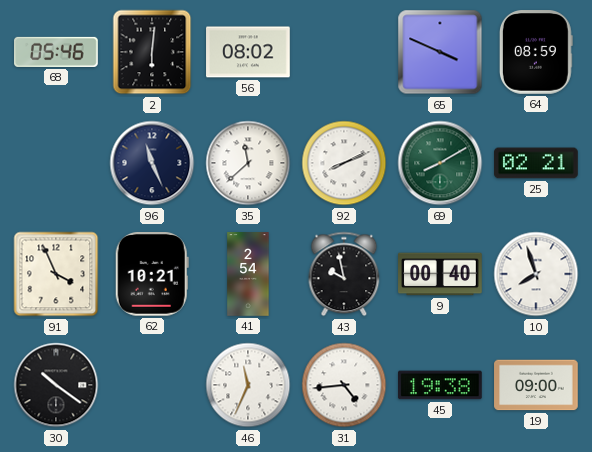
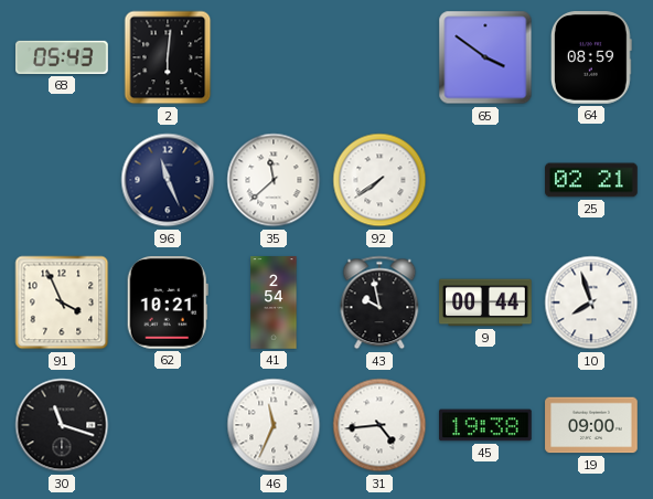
68: 05:46 -> 05:43
56: 08:02 -> none
65: 3:49 -> 3:51
92: 8:11 -> 7:39
69: 8:10 -> none
9: 00:40 -> 00:44
30: 10:21 -> 11:18
